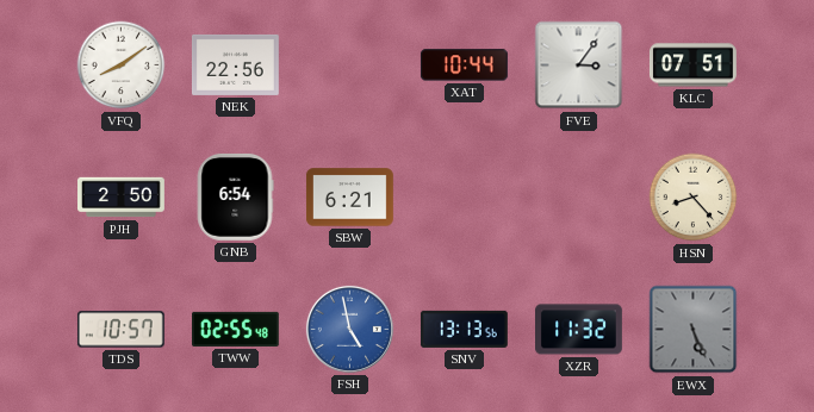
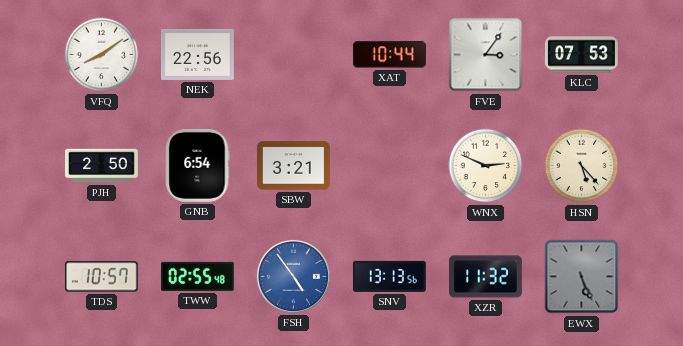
KLC: 07:51 -> 07:53
SBW: 6:21 -> 3:21
WNX: none -> 2:49
HSN: 8:23 -> 5:23
FSH: 4:58 -> 4:54
